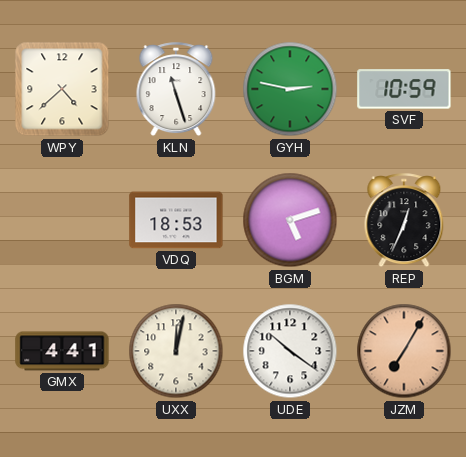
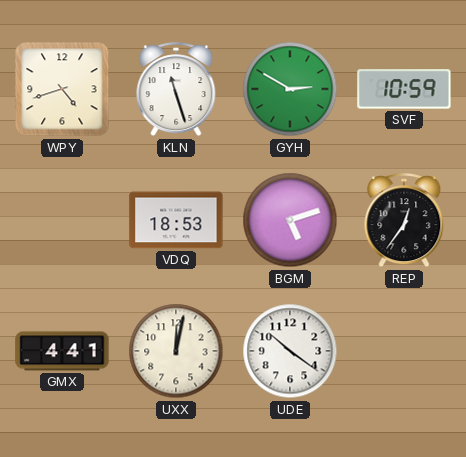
WPY: 4:38 -> 4:42
GYH: 2:47 -> 2:50
REP: 12:34 -> 12:36
JZM: 7:05 -> none
